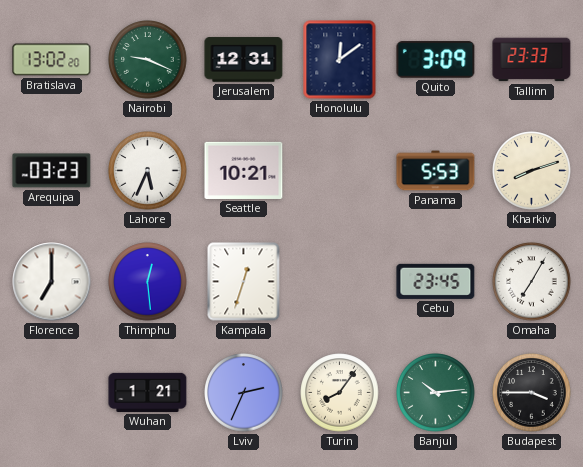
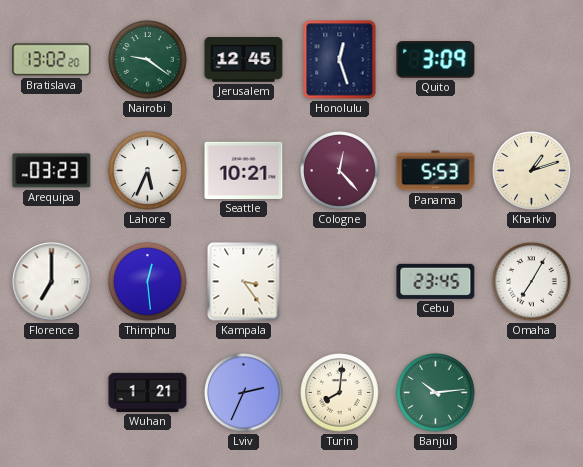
Nairobi: 9:19 -> 9:21
Jerusalem: 12:31 -> 12:45
Honolulu: 12:09 -> 12:27
Tallinn: 23:33 -> none
Cologne: none -> 12:23
Kharkiv: 8:12 -> 1:12
Kampala: 12:33 -> 3:24
Turin: 8:06 -> 8:01
Budapest: 3:45 -> none
